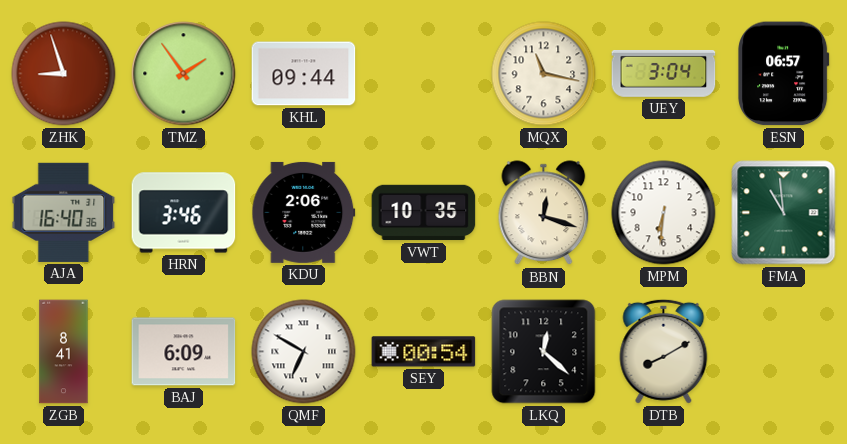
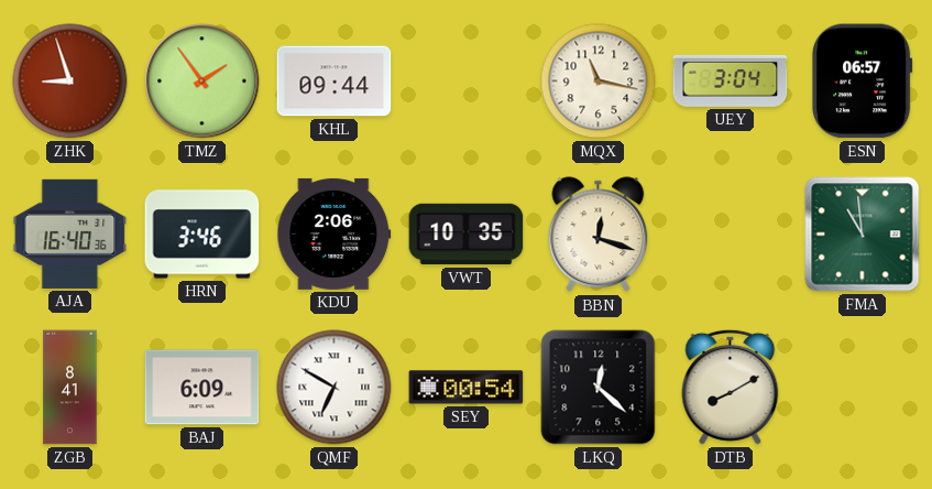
MPM: 6:31 -> none
